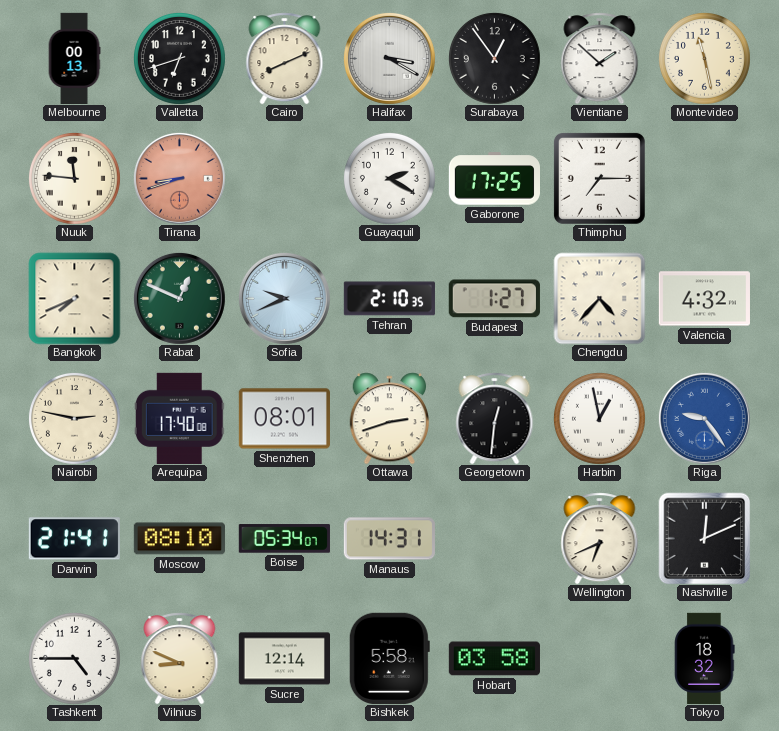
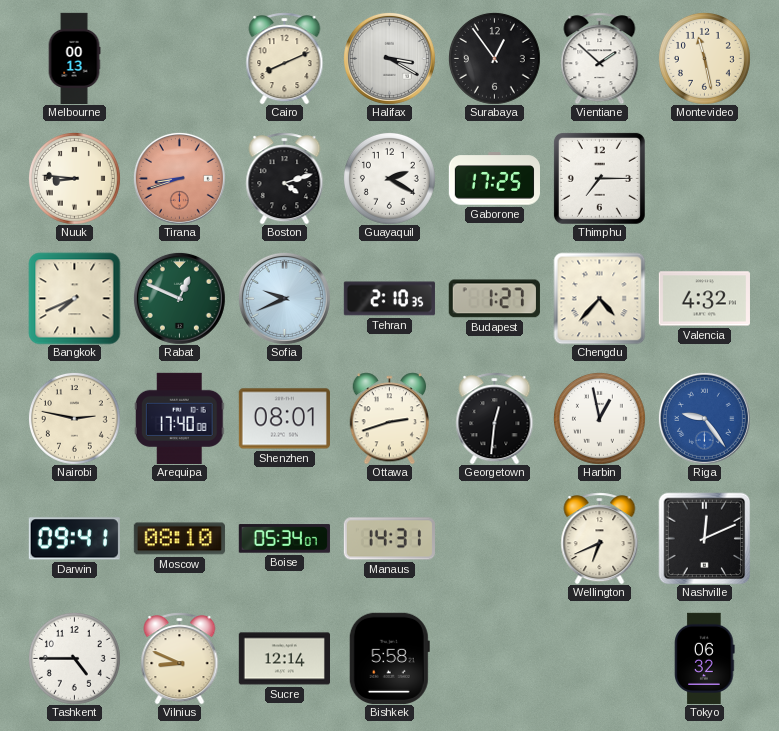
Valletta: 6:42 -> none
Nuuk: 11:46 -> 8:46
Boston: none -> 4:12
Darwin: 21:41 -> 09:41
Hobart: 03:58 -> none
Tokyo: 18:32 -> 06:32
